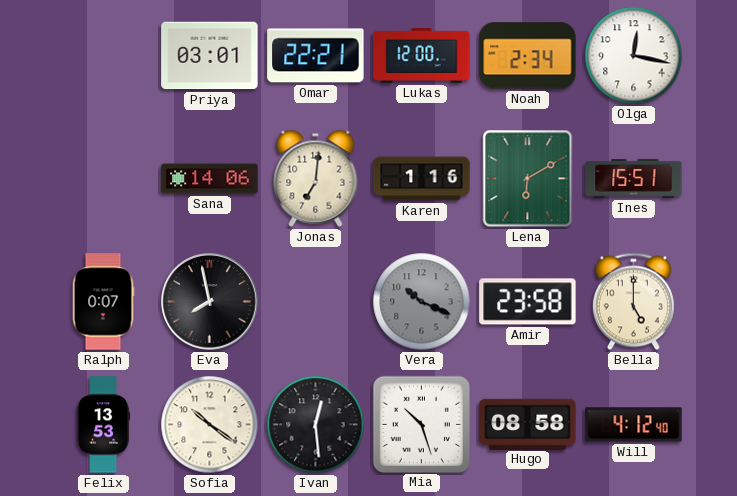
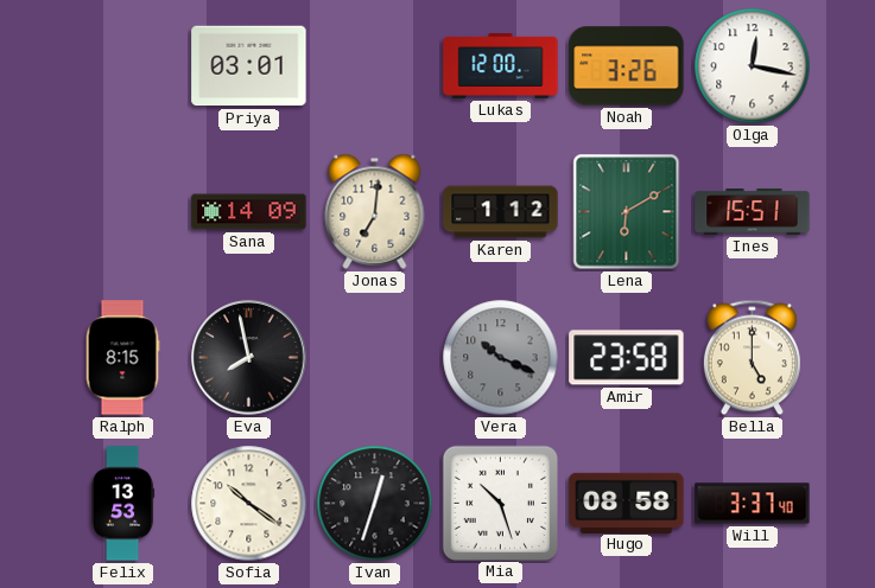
Omar: 22:21 -> none
Noah: 2:34 -> 3:26
Sana: 14:06 -> 14:09
Karen: 1:16 -> 1:12
Ralph: 0:07 -> 8:15
Ivan: 12:29 -> 12:33
Will: 4:12 -> 3:37
